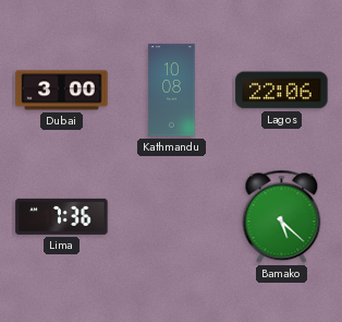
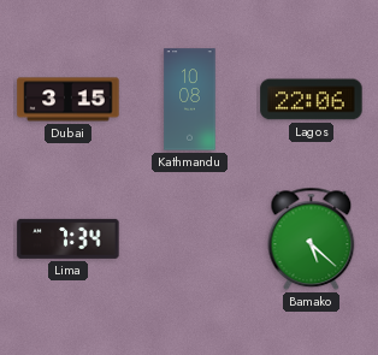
Dubai: 3:00 -> 3:15
Lima: 7:36 -> 7:34
